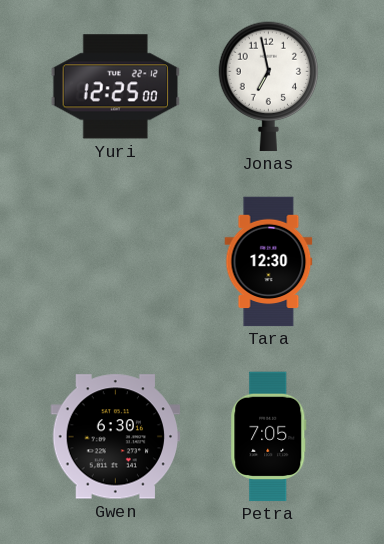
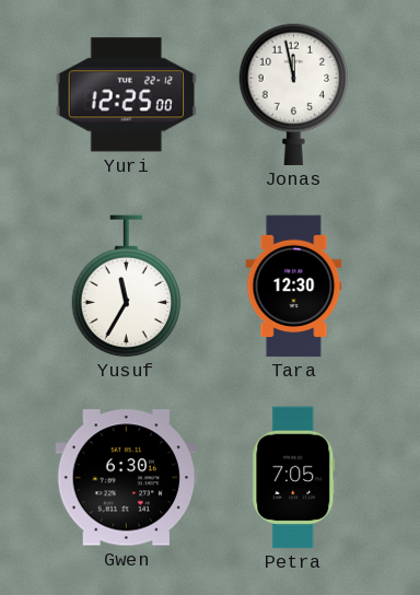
Jonas: 6:58 -> 11:58
Yusuf: none -> 11:35
